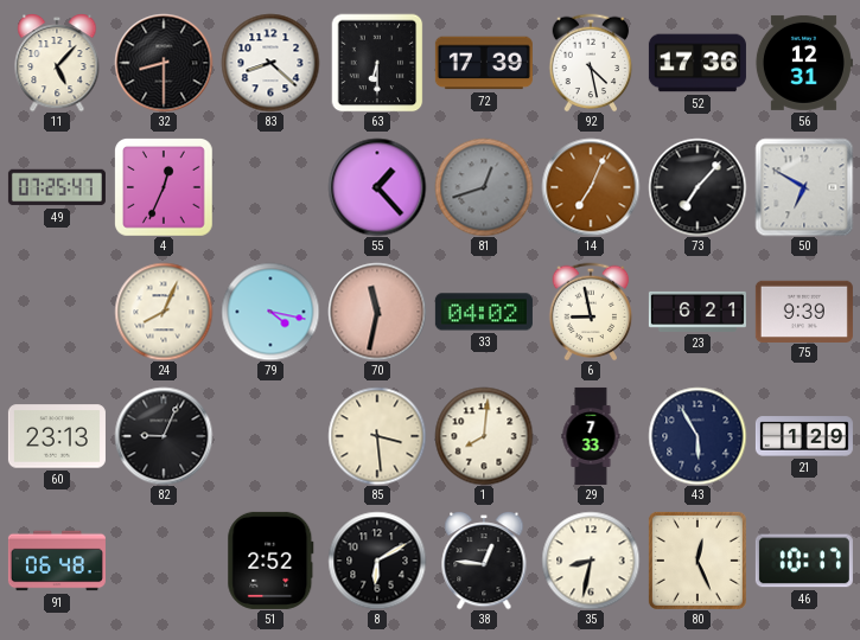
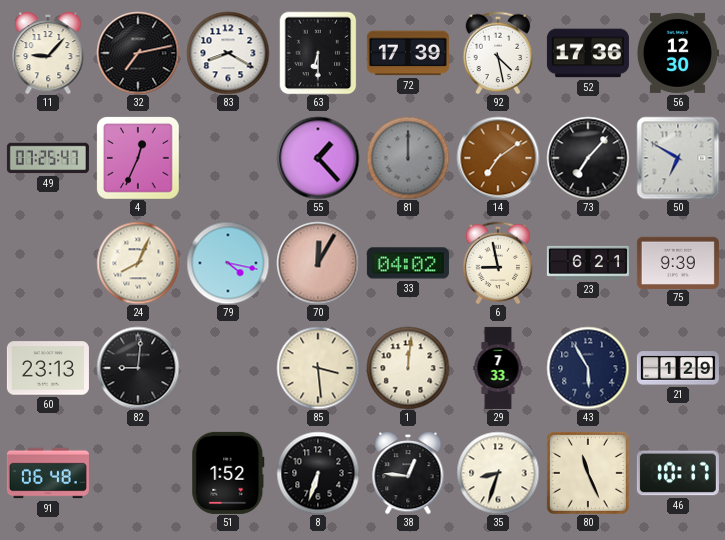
11: 5:07 -> 9:07
32: 8:30 -> 7:13
83: 8:22 -> 8:20
56: 12:31 -> 12:30
81: 12:42 -> 12:00
14: 7:04 -> 7:09
70: 11:32 -> 12:05
82: 9:04 -> 9:01
1: 8:01 -> 12:01
51: 2:52 -> 1:52
8: 6:10 -> 6:33
35: 8:32 -> 8:33
80: 12:26 -> 11:26
